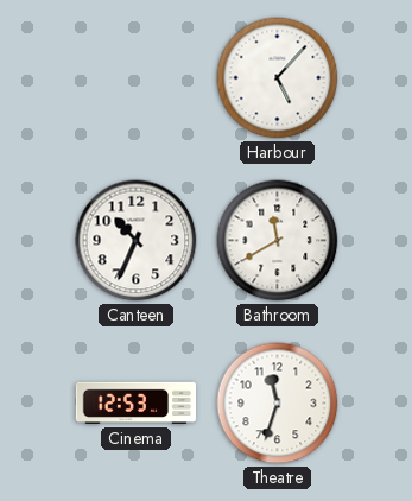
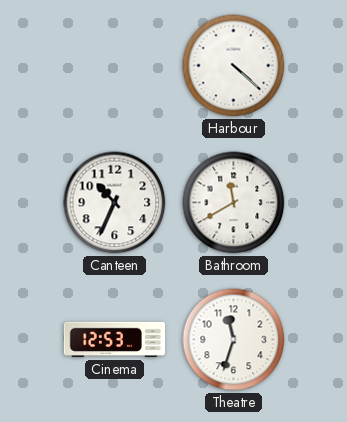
Harbour: 5:07 -> 4:22
